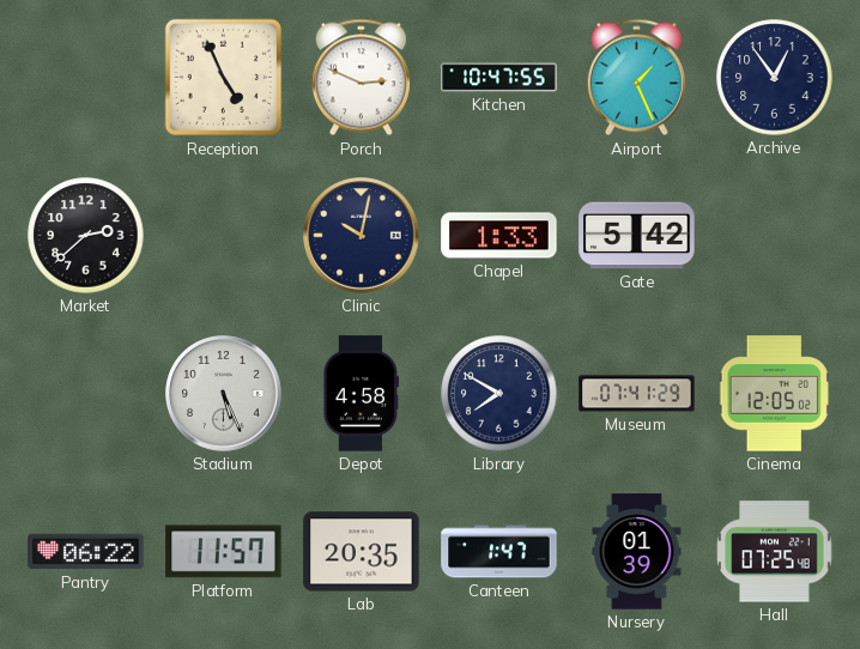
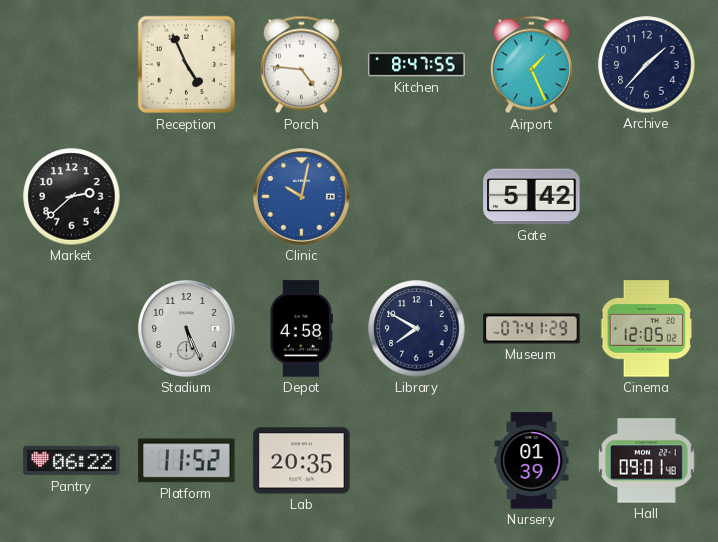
Porch: 2:49 -> 4:46
Kitchen: 10:47 -> 8:47
Archive: 12:54 -> 1:37
Clinic dial: navy -> blue
Chapel: 1:33 -> none
Platform: 11:57 -> 11:52
Canteen: 1:47 -> none
Hall: 07:25 -> 09:01
